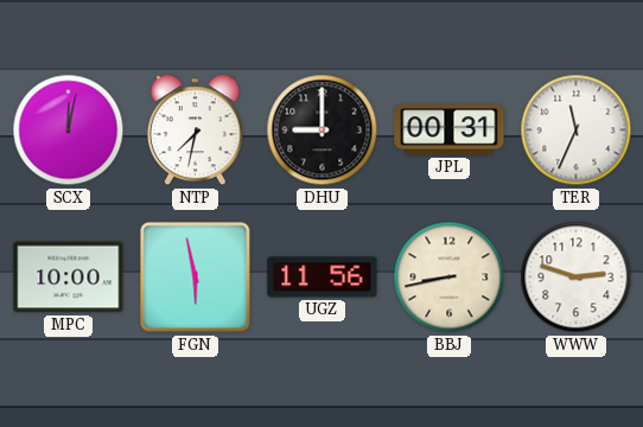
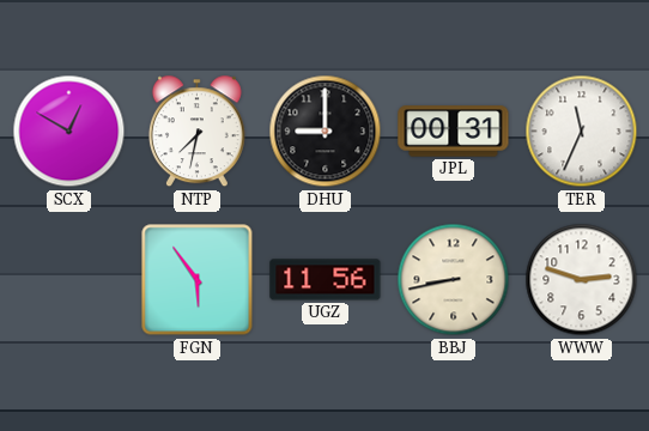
SCX: 12:02 -> 12:50
MPC: 10:00 -> none
FGN: 5:58 -> 5:54
